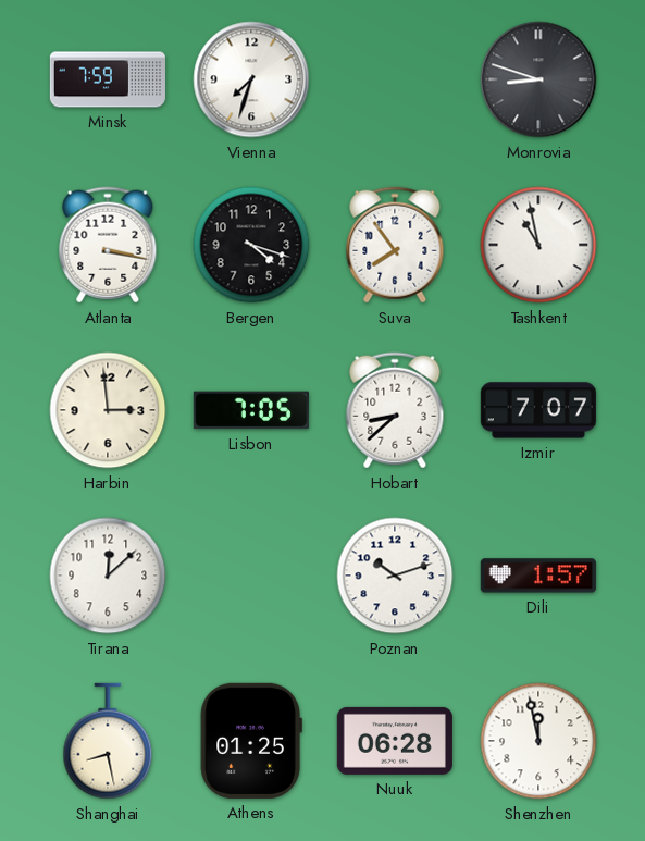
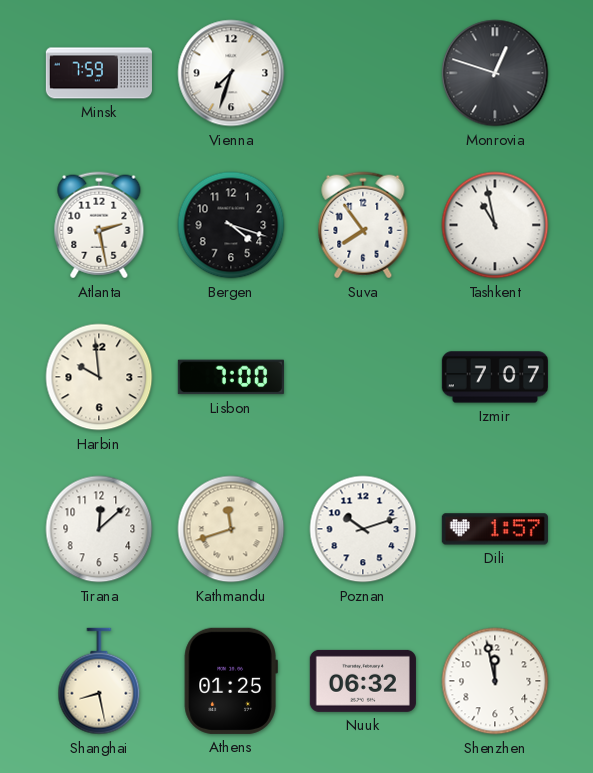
Monrovia: 8:48 -> 12:48
Atlanta: 3:17 -> 2:28
Harbin: 2:59 -> 9:59
Lisbon: 7:05 -> 7:00
Hobart: 8:38 -> none
Kathmandu: none -> 11:42
Nuuk: 06:28 -> 06:32
